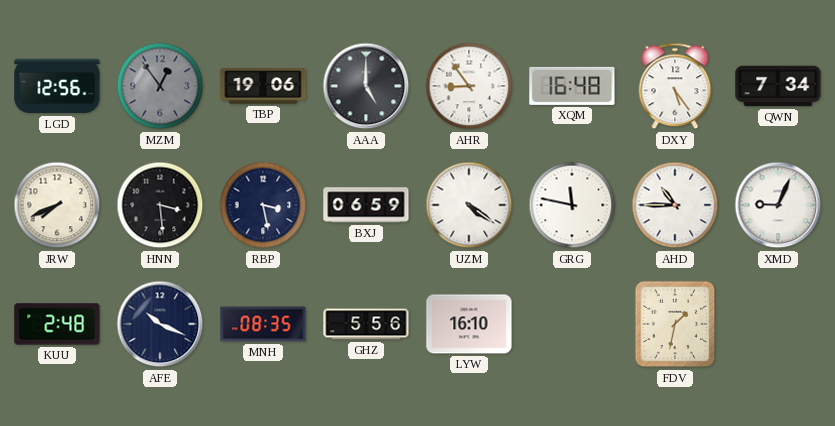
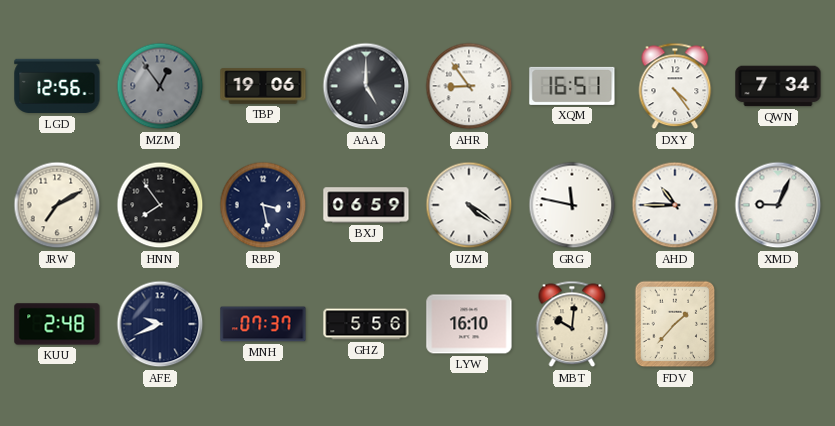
XQM: 16:48 -> 16:51
DXY: 5:24 -> 4:24
JRW: 7:41 -> 7:10
HNN: 3:29 -> 7:54
AFE: 10:19 -> 9:41
MNH: 08:35 -> 07:37
MBT: none -> 10:01
FDV: 1:32 -> 1:37
